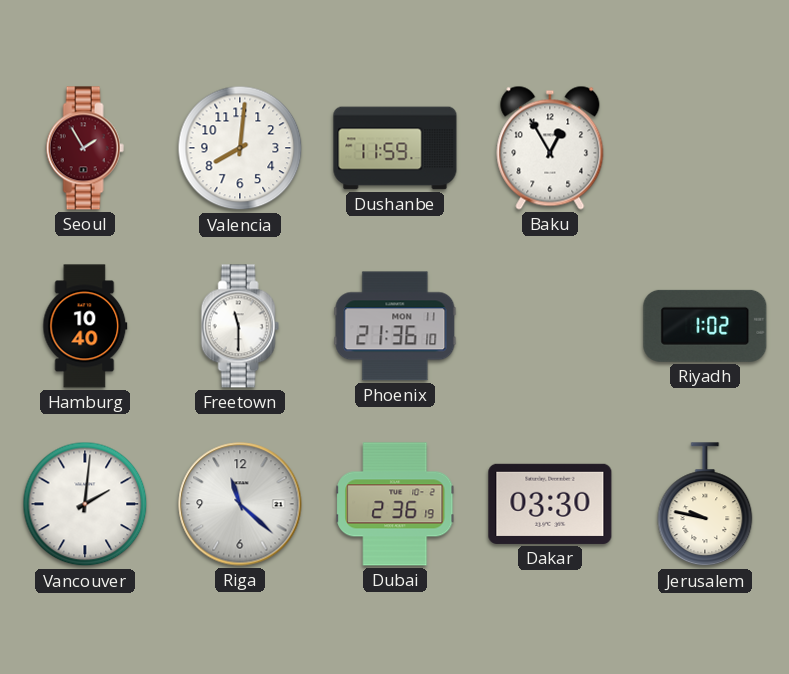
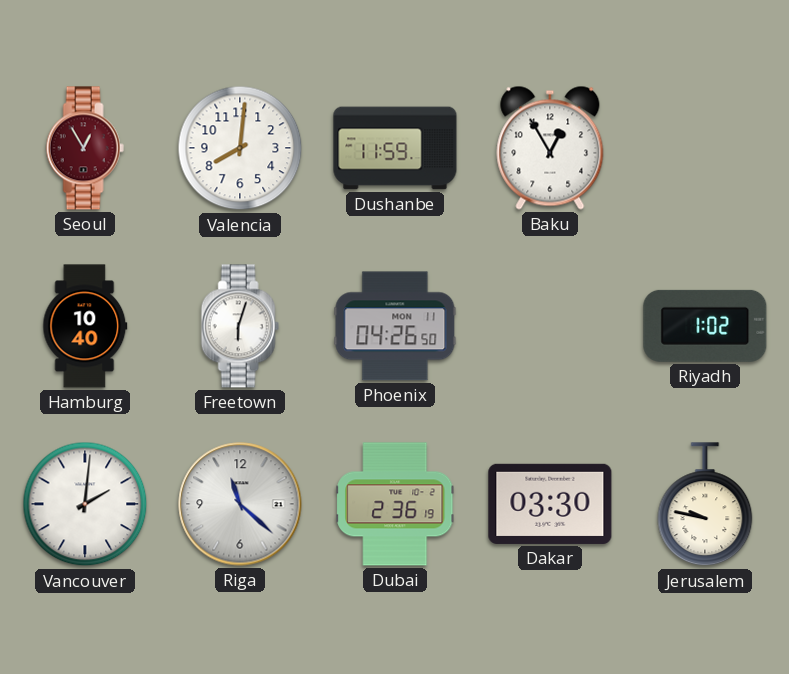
Seoul: 1:55 -> 12:55
Freetown: 11:30 -> 6:03
Phoenix: 21:36 -> 04:26
